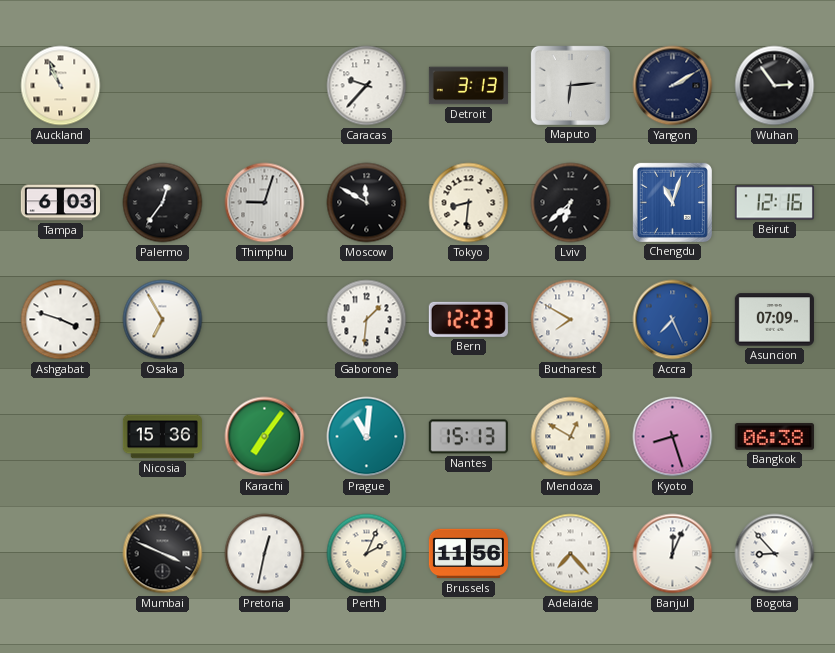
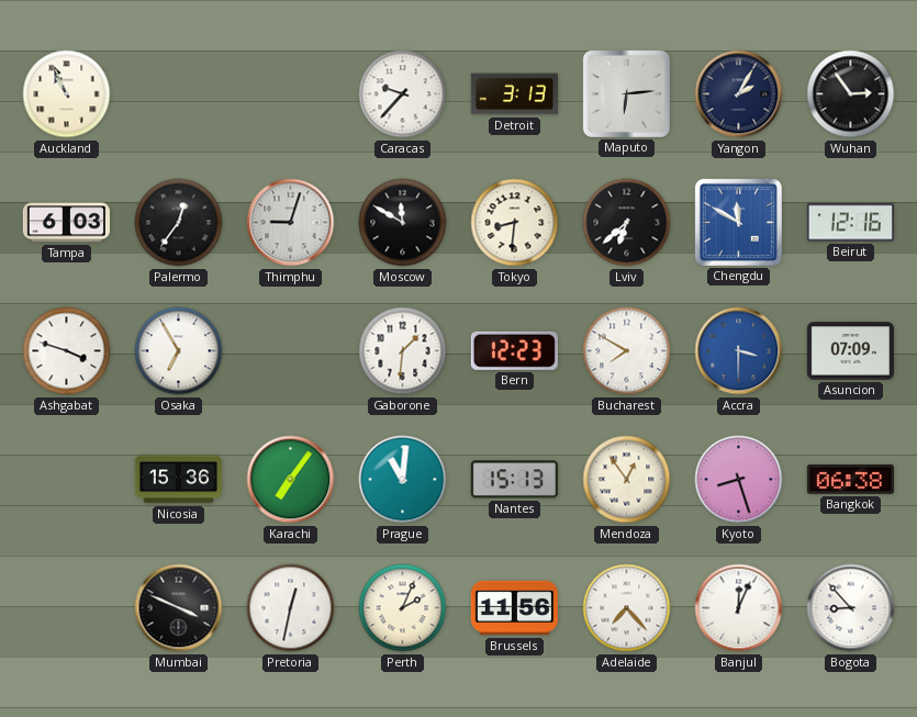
Yangon: 2:10 -> 2:05
Chengdu: 11:03 -> 11:50
Accra: 7:26 -> 3:30
Mendoza: 12:50 -> 12:54
